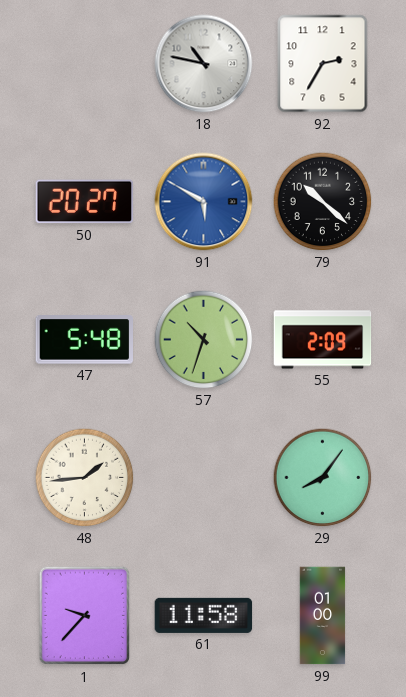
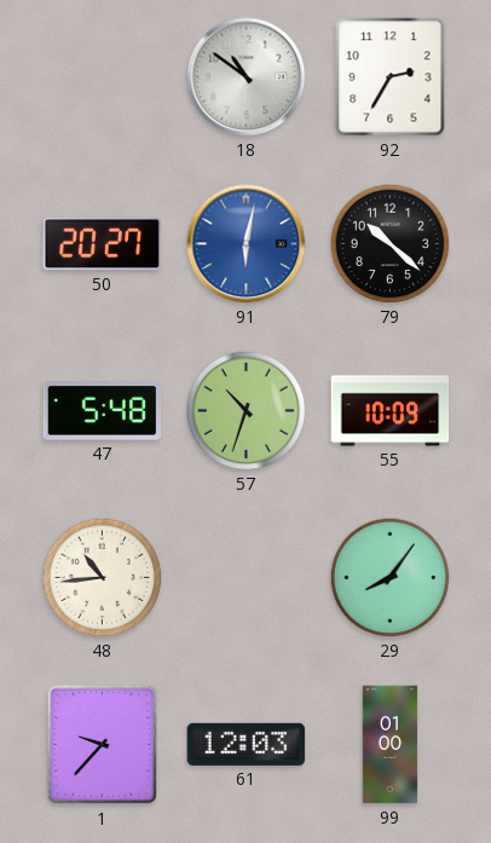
18: 10:47 -> 10:51
91: 5:50 -> 6:02
55: 2:09 -> 10:09
48: 1:44 -> 10:44
61: 11:58 -> 12:03
